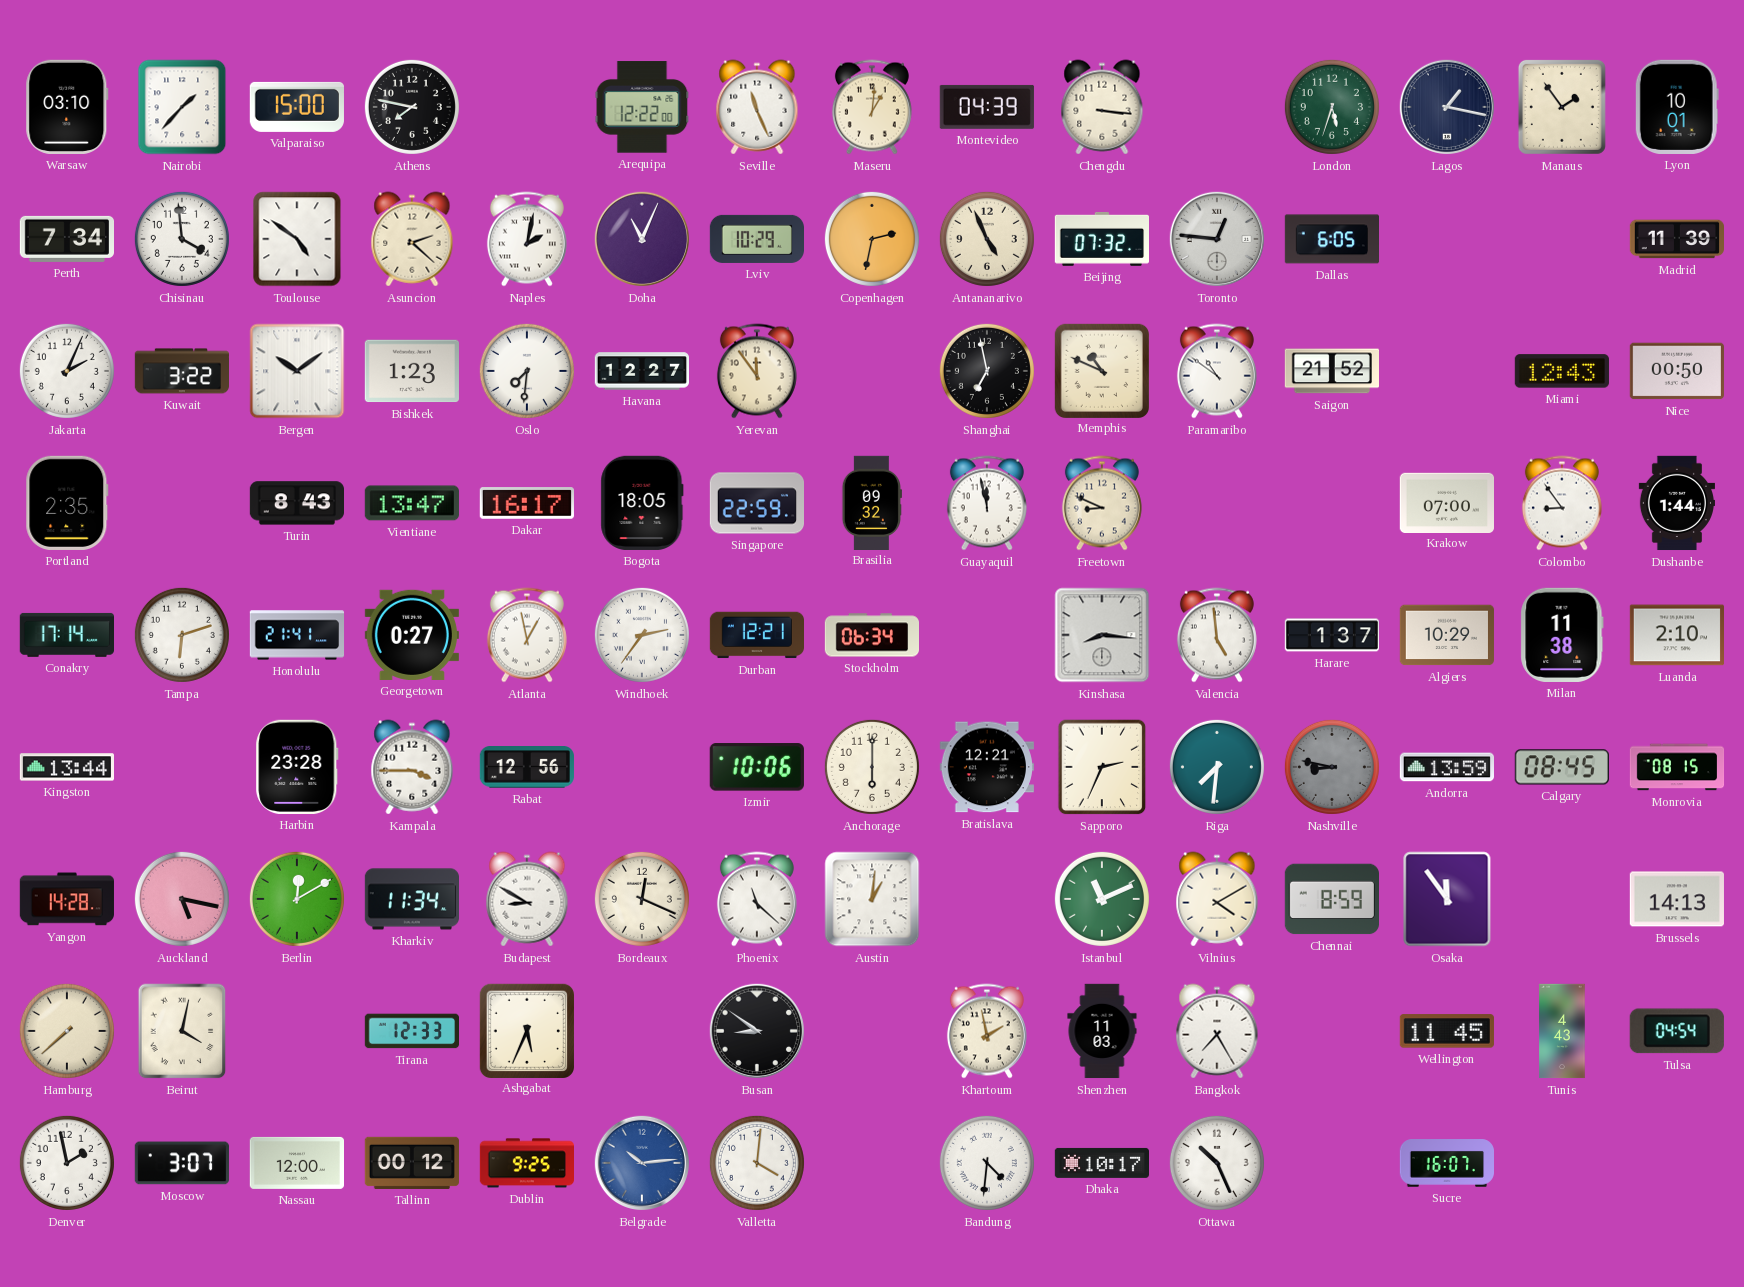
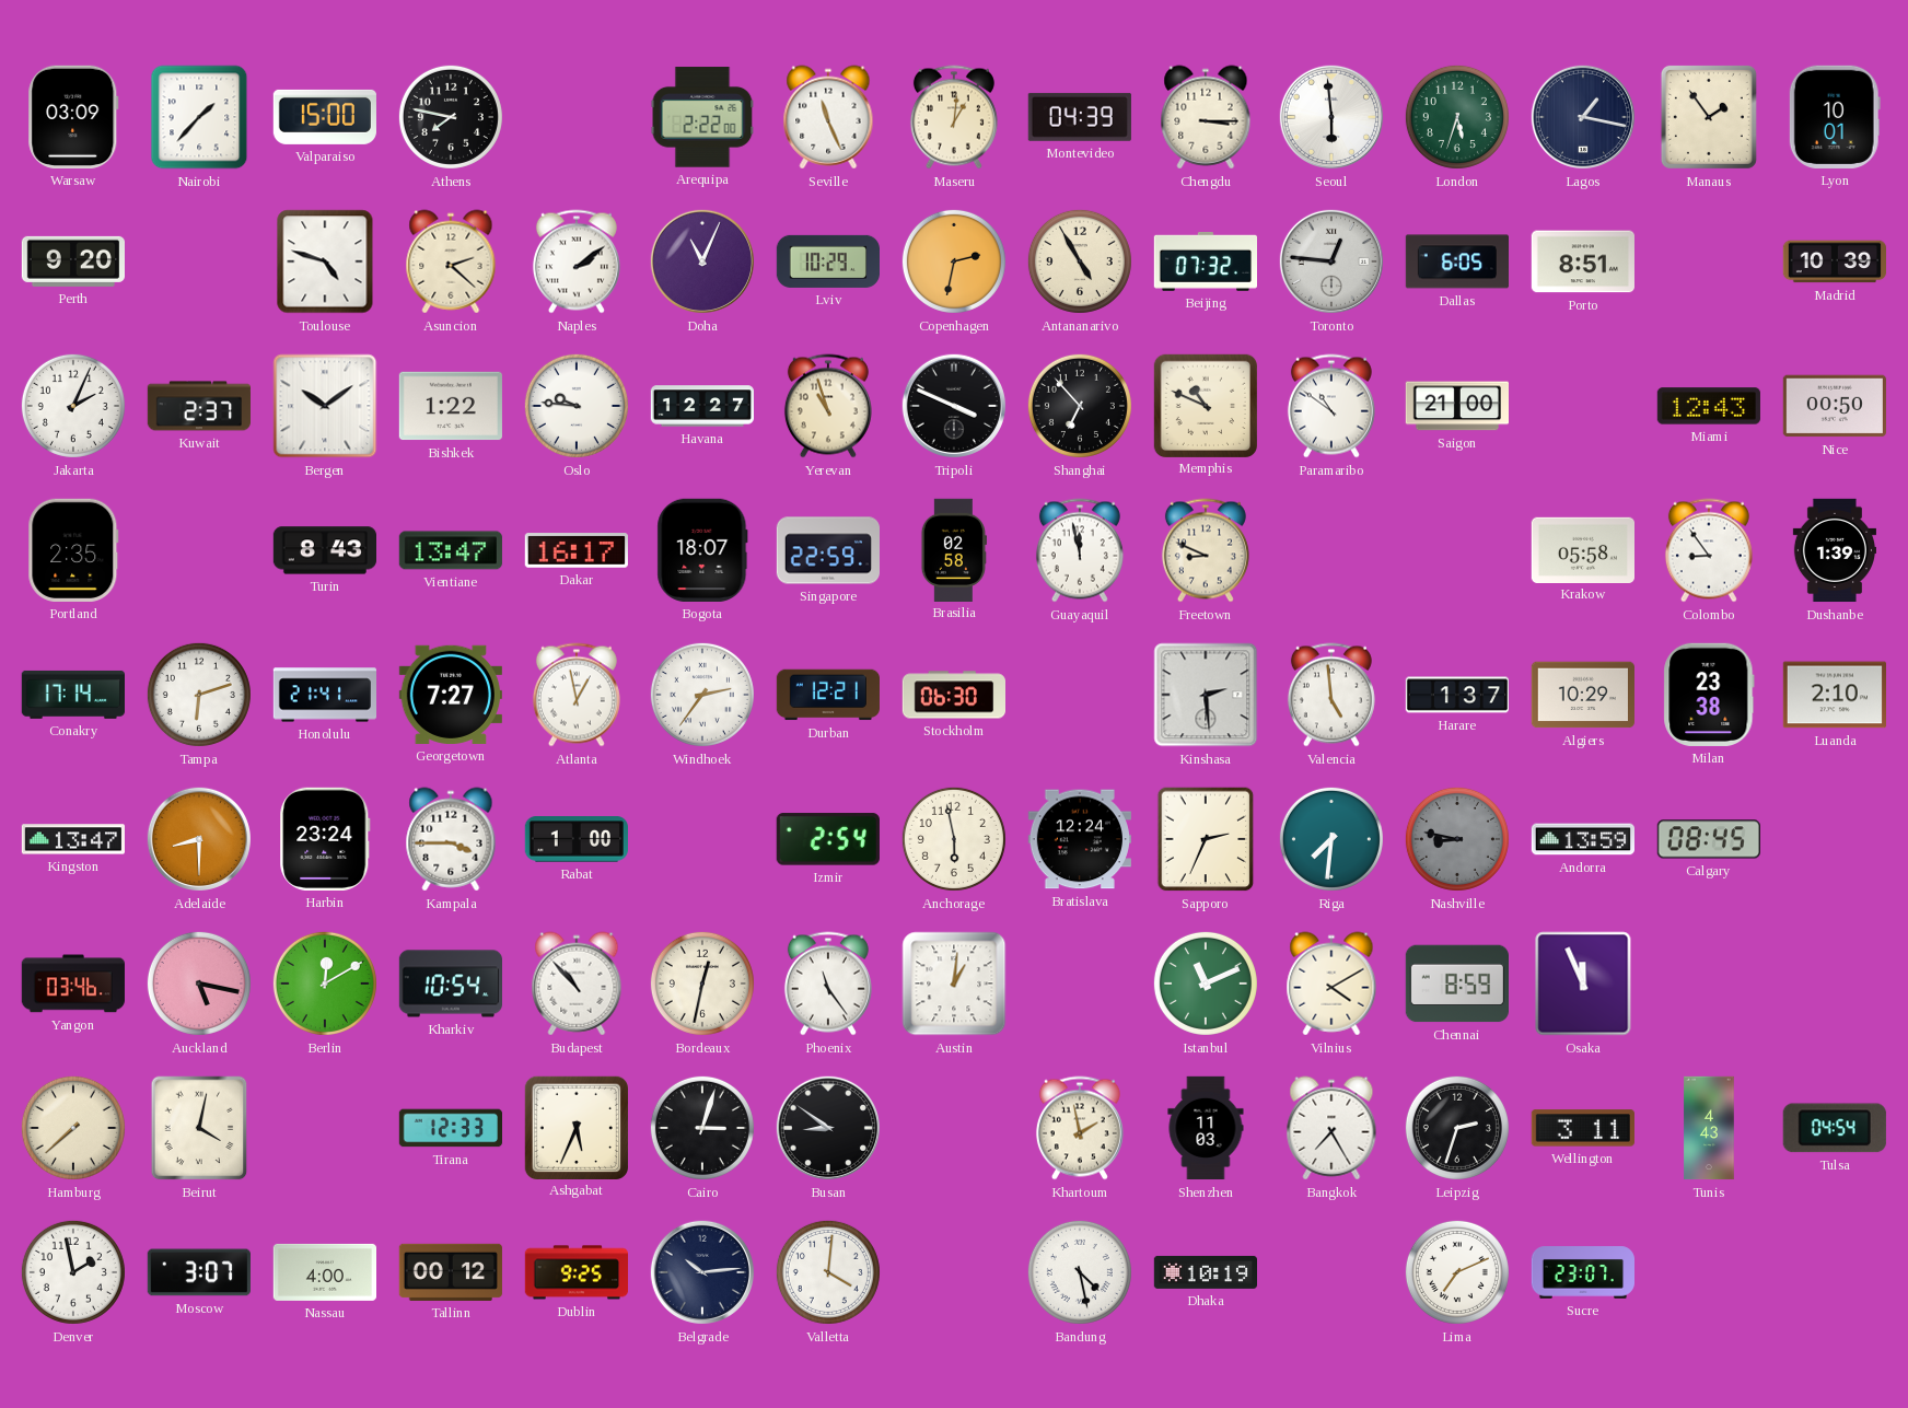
Warsaw: 03:10 -> 03:09
Arequipa: 12:22 -> 2:22
Chengdu: 3:16 -> 3:15
Seoul: none -> 5:59
Perth: 7:34 -> 9:20
Chisinau: 3:59 -> none
Toulouse: 4:51 -> 4:48
Naples: 2:02 -> 2:09
Antananarivo: 4:56 -> 4:55
Porto: none -> 8:51
Madrid: 11:39 -> 10:39
Kuwait: 3:22 -> 2:37
Bishkek: 1:23 -> 1:22
Oslo: 7:31 -> 9:46
Yerevan: 11:54 -> 10:57
Tripoli: none -> 3:49
Shanghai: 6:58 -> 6:53
Saigon: 21:52 -> 21:00
Bogota: 18:05 -> 18:07
Brasilia: 09:32 -> 02:58
Krakow: 07:00 -> 05:58
Dushanbe: 1:44 -> 1:39
Georgetown: 0:27 -> 7:27
Stockholm: 06:34 -> 06:30
Kinshasa: 8:16 -> 2:29
Milan: 11:38 -> 23:38
Kingston: 13:44 -> 13:47
Adelaide: none -> 8:30
Harbin: 23:28 -> 23:24
Rabat: 12:56 -> 1:00
Izmir: 10:06 -> 2:54
Anchorage: 6:00 -> 5:58
Bratislava: 12:21 -> 12:24
Monrovia: 08:15 -> none
Yangon: 14:28 -> 03:46
Kharkiv: 11:34 -> 10:54
Budapest: 8:50 -> 10:53
Bordeaux: 12:19 -> 12:32
Phoenix: 11:22 -> 11:24
Osaka: 11:54 -> 11:56
Brussels: 14:13 -> none
Cairo: none -> 3:03
Leipzig: none -> 2:33
Wellington: 11:45 -> 3:11
Nassau: 12:00 -> 4:00
Belgrade dial: blue -> navy
Bandung: 4:31 -> 4:28
Dhaka: 10:17 -> 10:19
Ottawa: 10:26 -> none
Lima: none -> 7:11
Sucre: 16:07 -> 23:07
